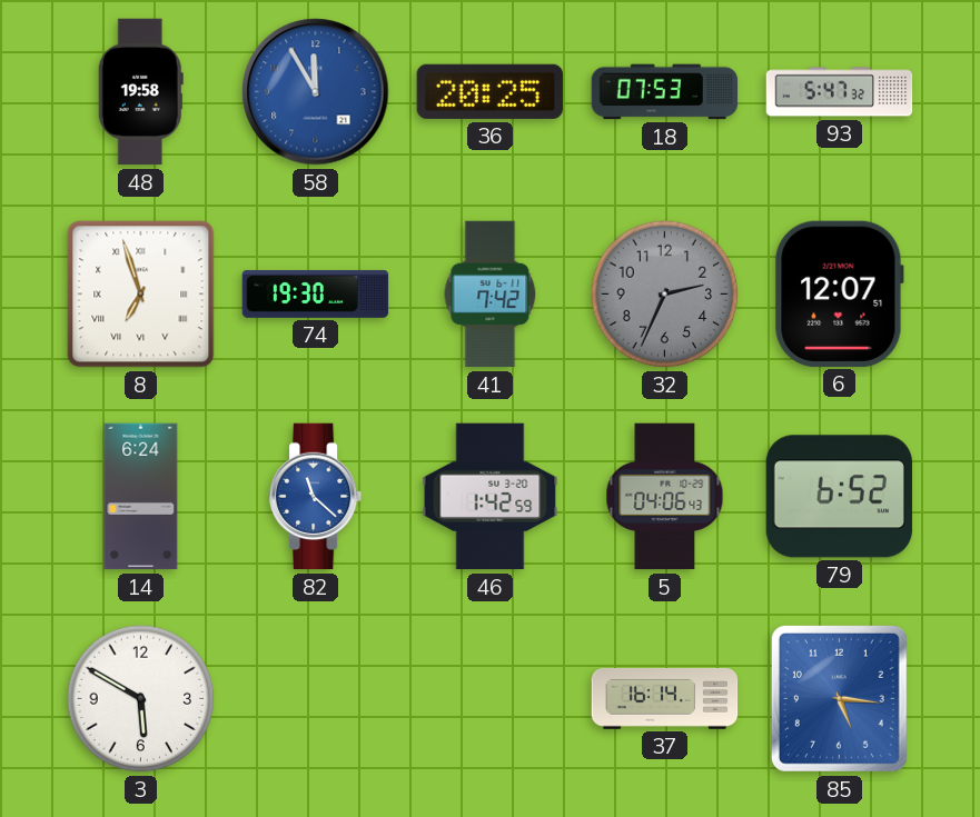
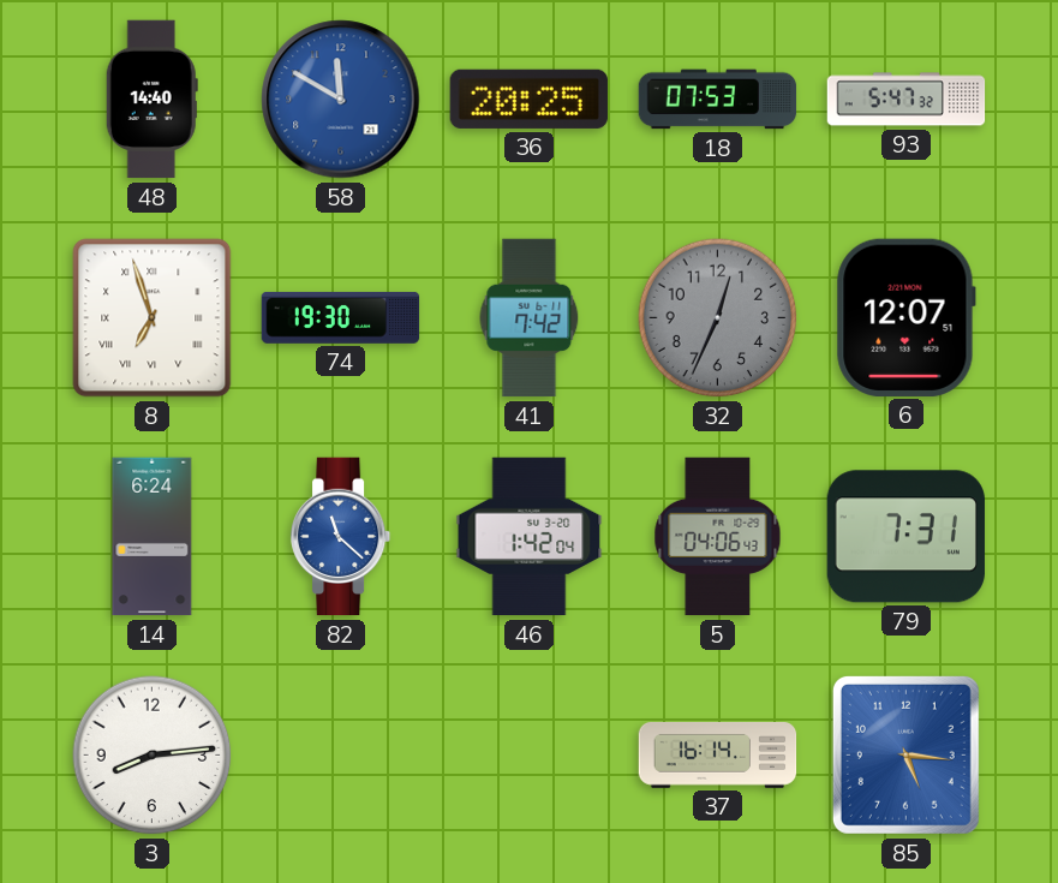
48: 19:58 -> 14:40
58: 11:55 -> 11:50
32: 2:34 -> 12:34
46: 1:42:59 -> 1:42:04
79: 6:52 -> 7:31
3: 5:50 -> 8:14
